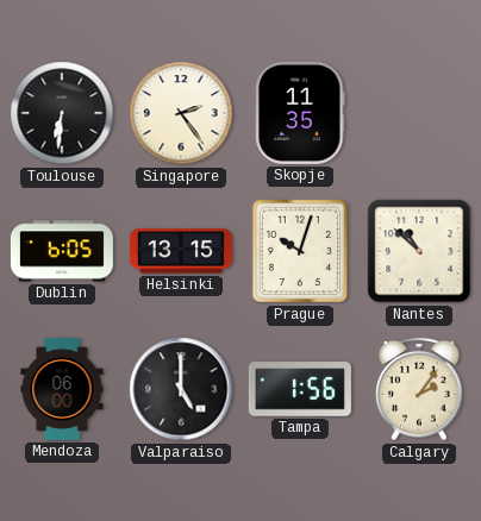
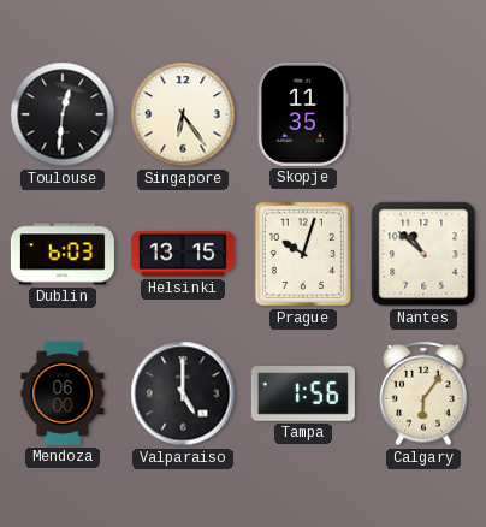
Toulouse: 6:31 -> 12:31
Singapore: 2:24 -> 6:24
Dublin: 6:05 -> 6:03
Calgary: 2:06 -> 6:06
